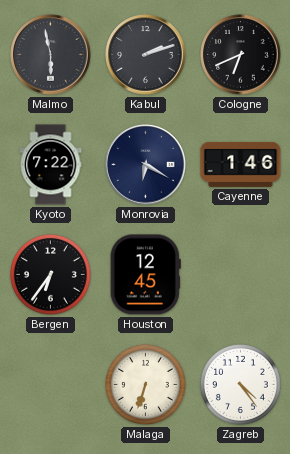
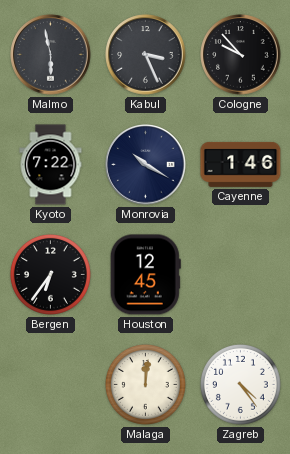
Kabul: 2:12 -> 3:26
Cologne: 6:41 -> 9:53
Monrovia: 6:20 -> 10:20
Malaga: 6:33 -> 12:01
